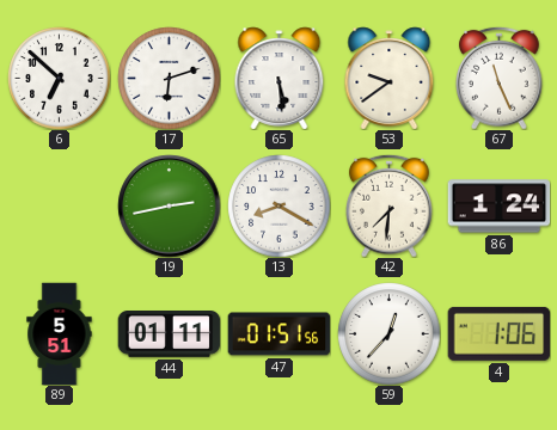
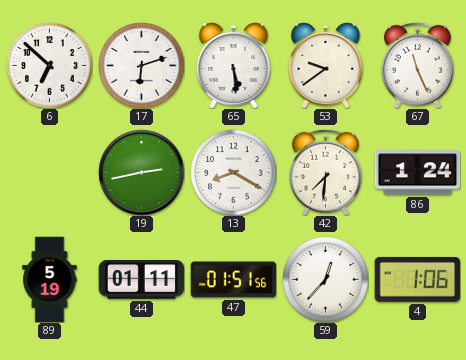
89: 5:51 -> 5:19
